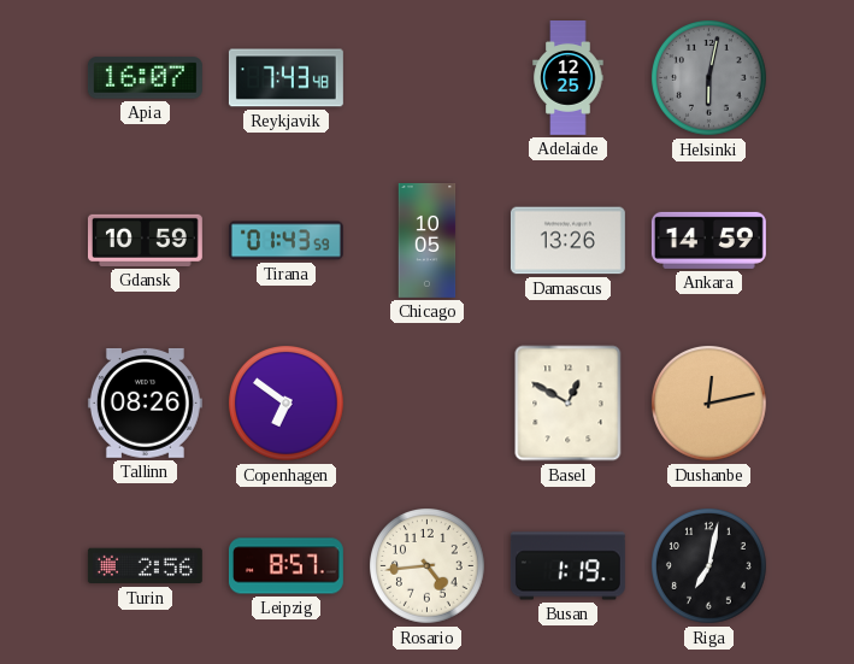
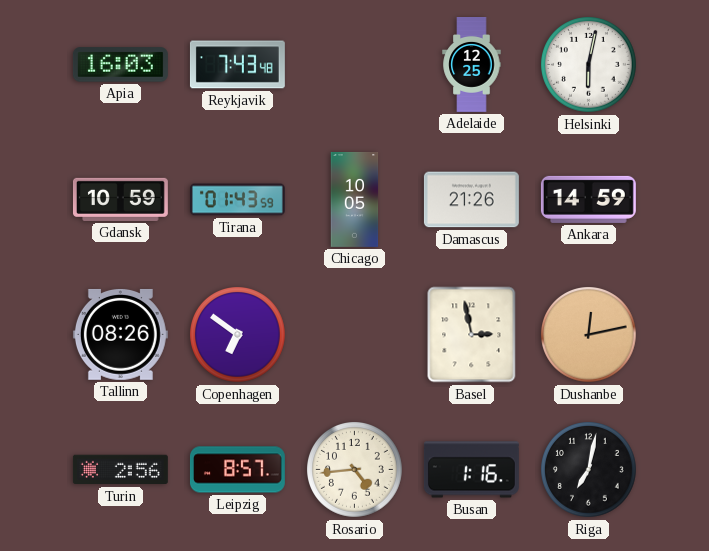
Apia: 16:07 -> 16:03
Helsinki dial: grey -> white
Damascus: 13:26 -> 21:26
Basel: 12:50 -> 2:58
Busan: 1:19 -> 1:16
